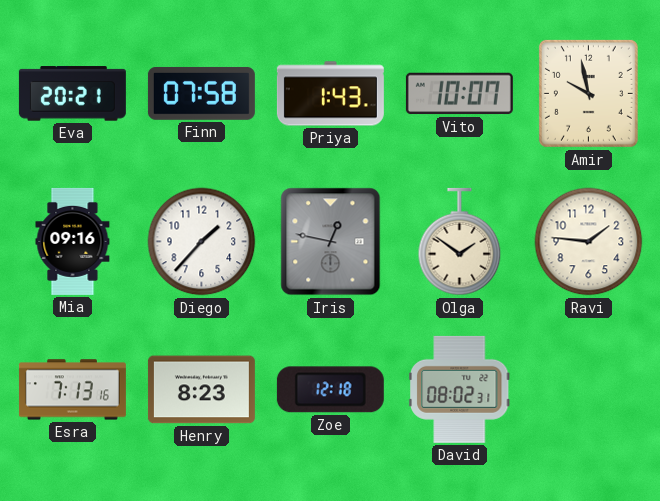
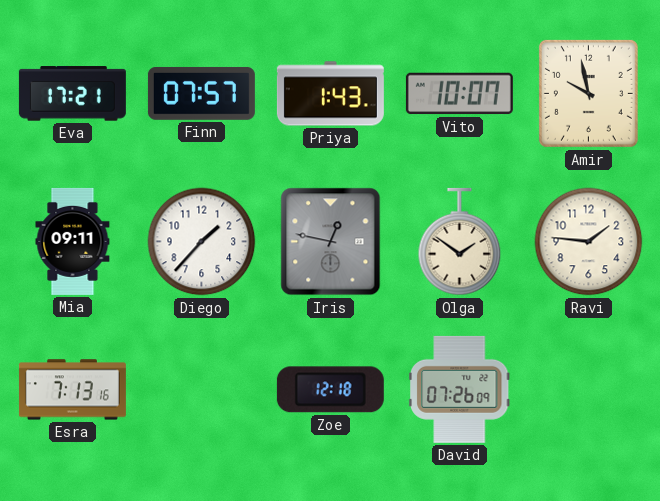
Eva: 20:21 -> 17:21
Finn: 07:58 -> 07:57
Mia: 09:16 -> 09:11
Henry: 8:23 -> none
David: 08:02 -> 07:26
